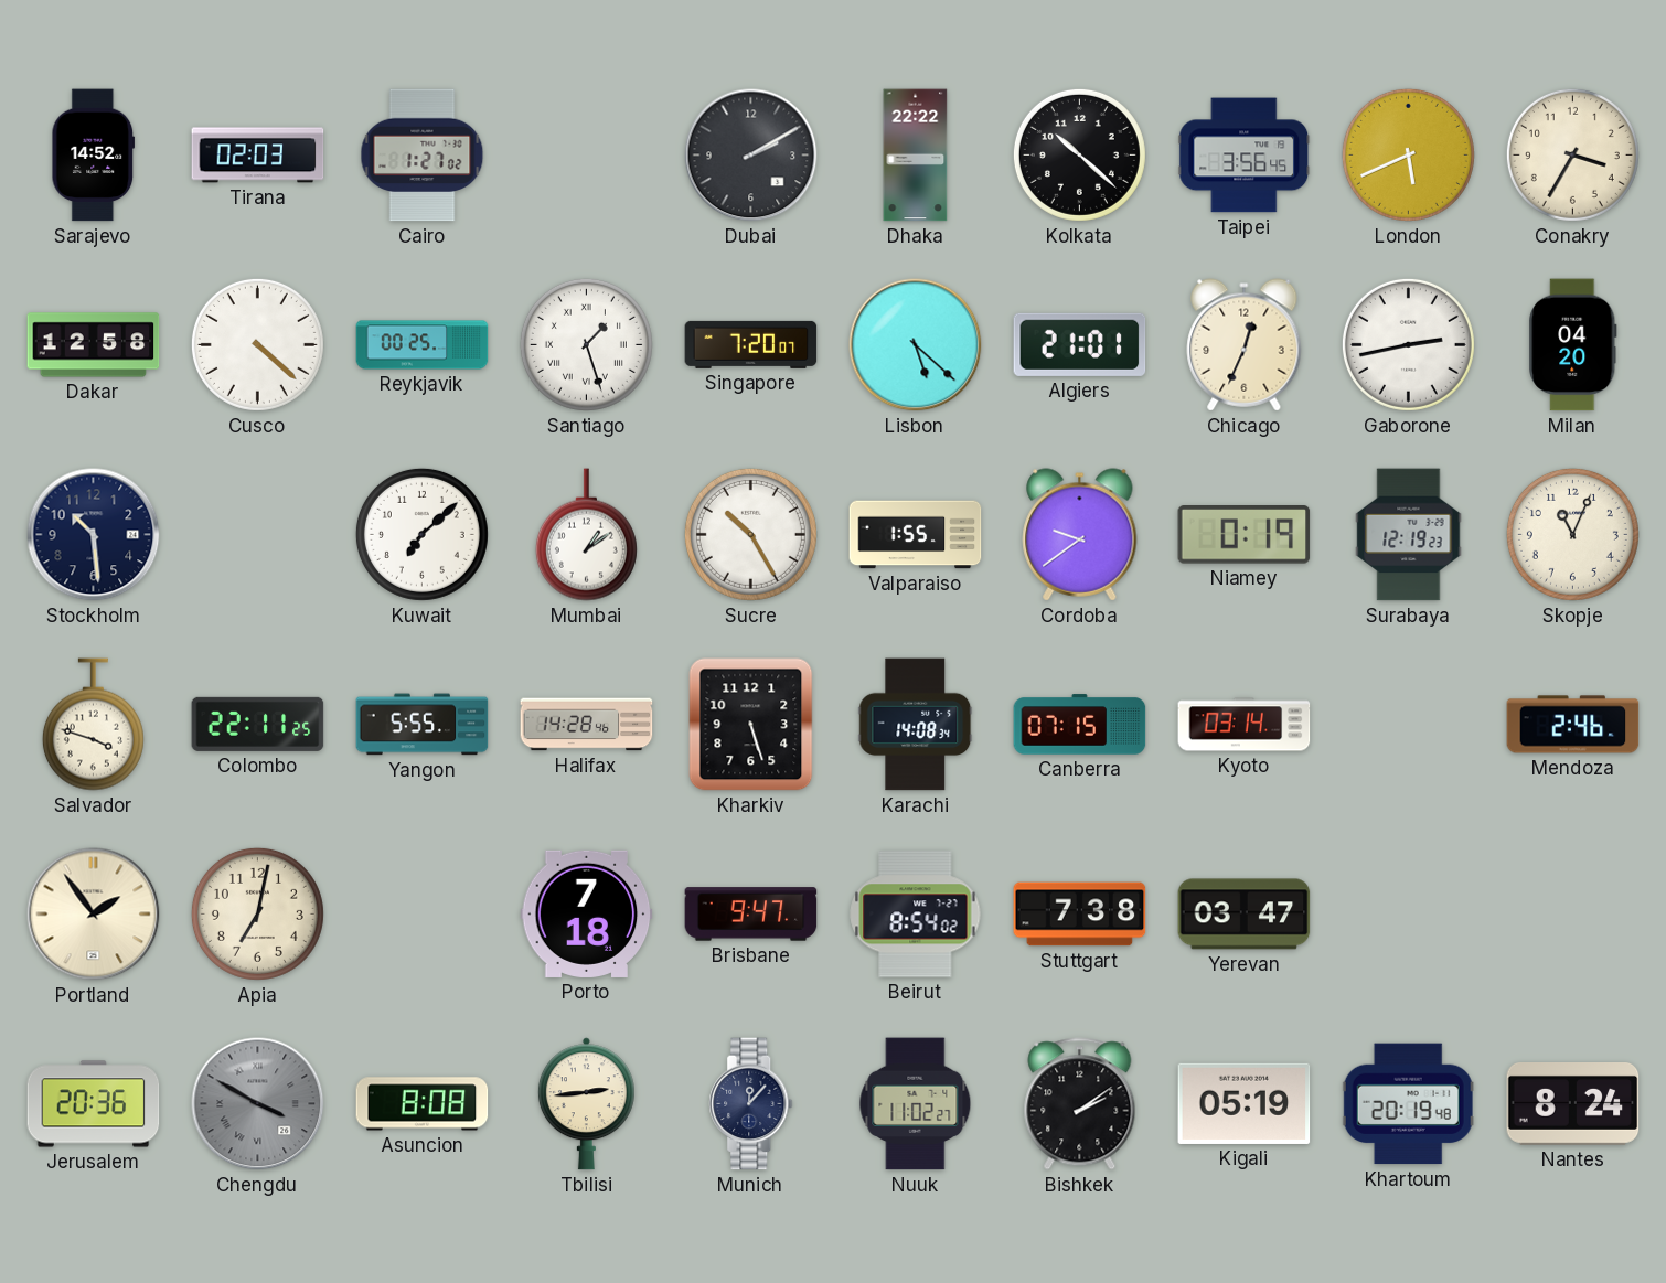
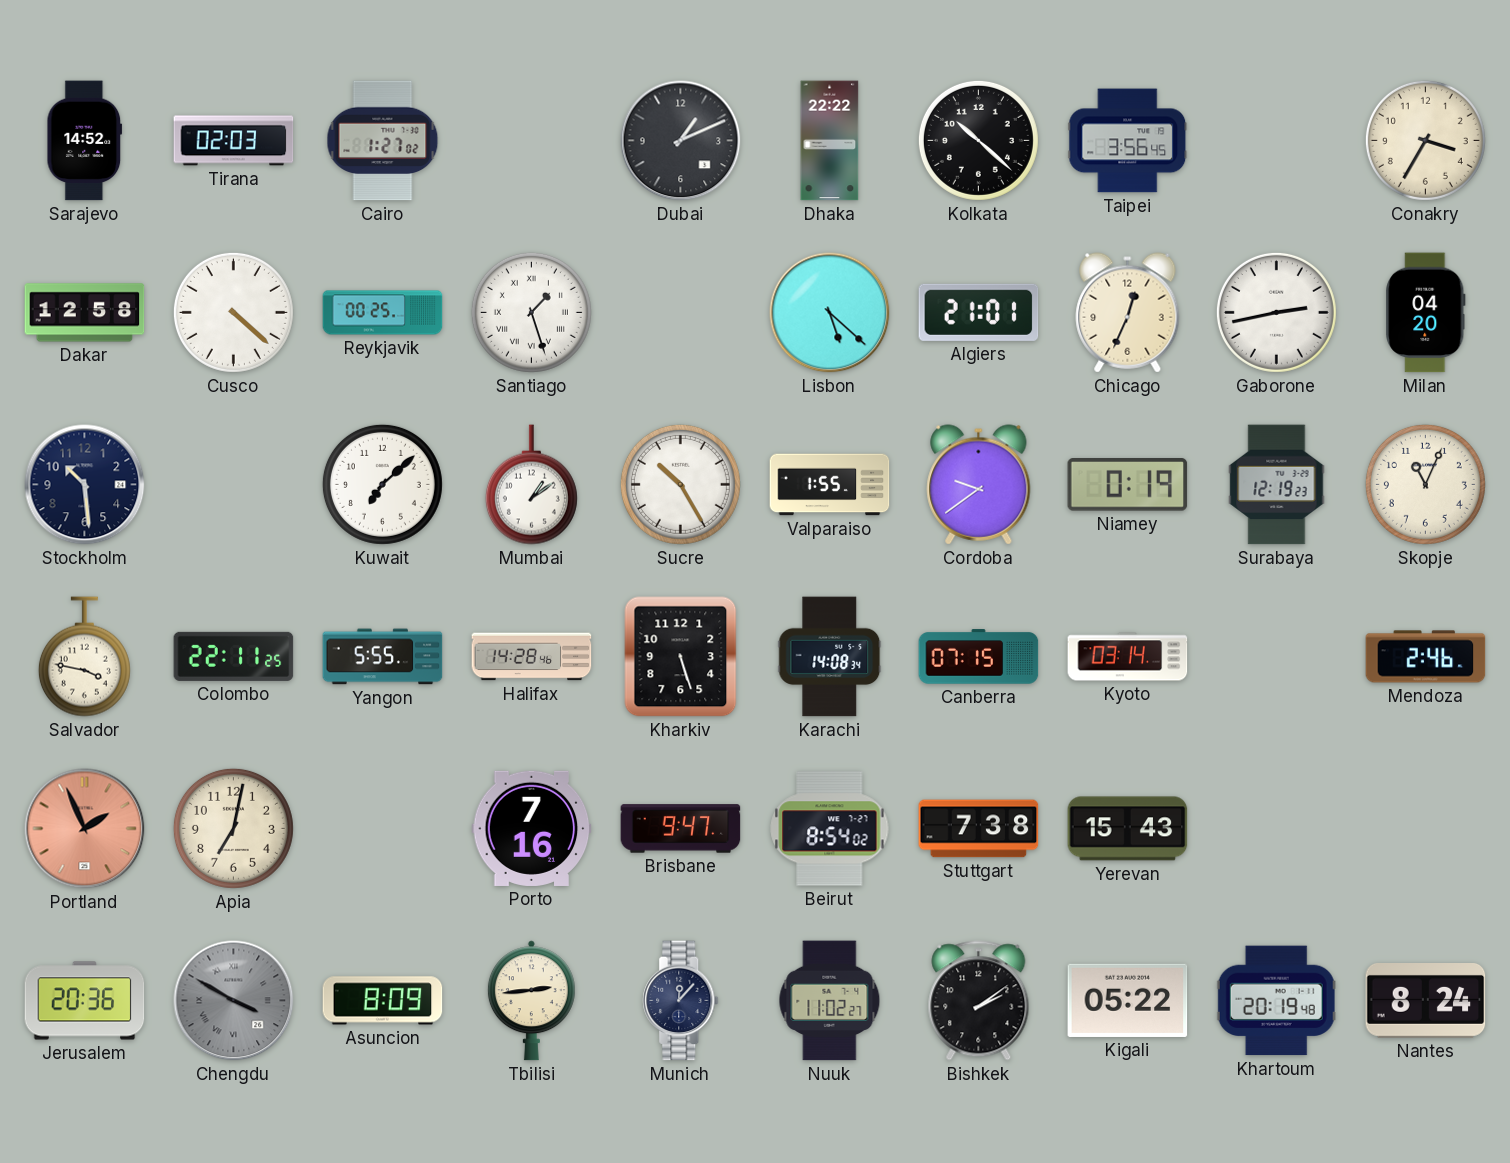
Dubai: 2:10 -> 1:11
London: 5:41 -> none
Singapore: 7:20 -> none
Salvador: 3:48 -> 3:47
Portland: 1:54 -> 1:56
Portland dial: cream -> salmon
Porto: 7:18 -> 7:16
Yerevan: 03:47 -> 15:43
Asuncion: 8:08 -> 8:09
Kigali: 05:19 -> 05:22
